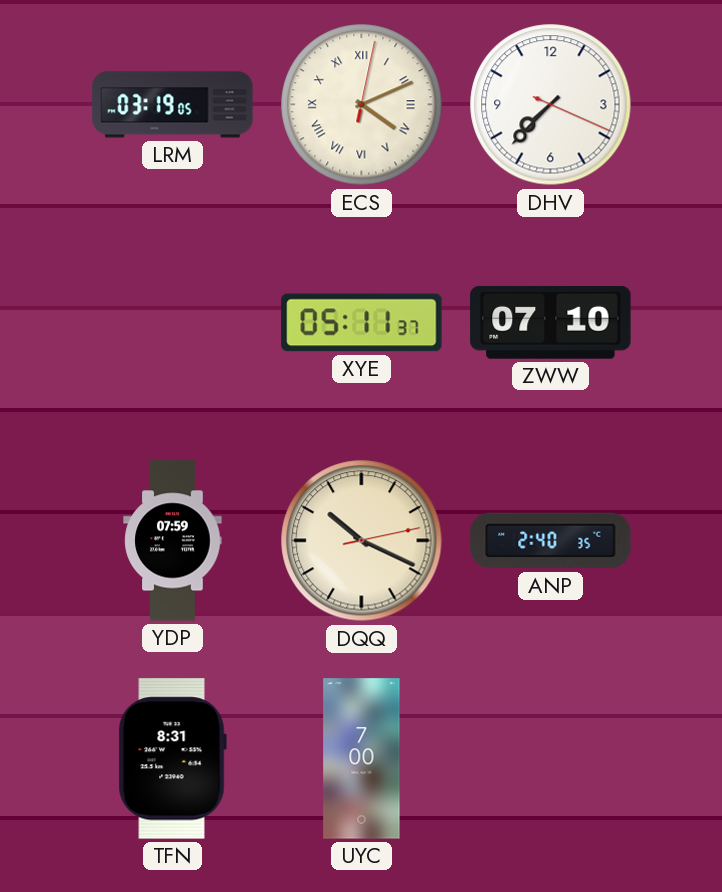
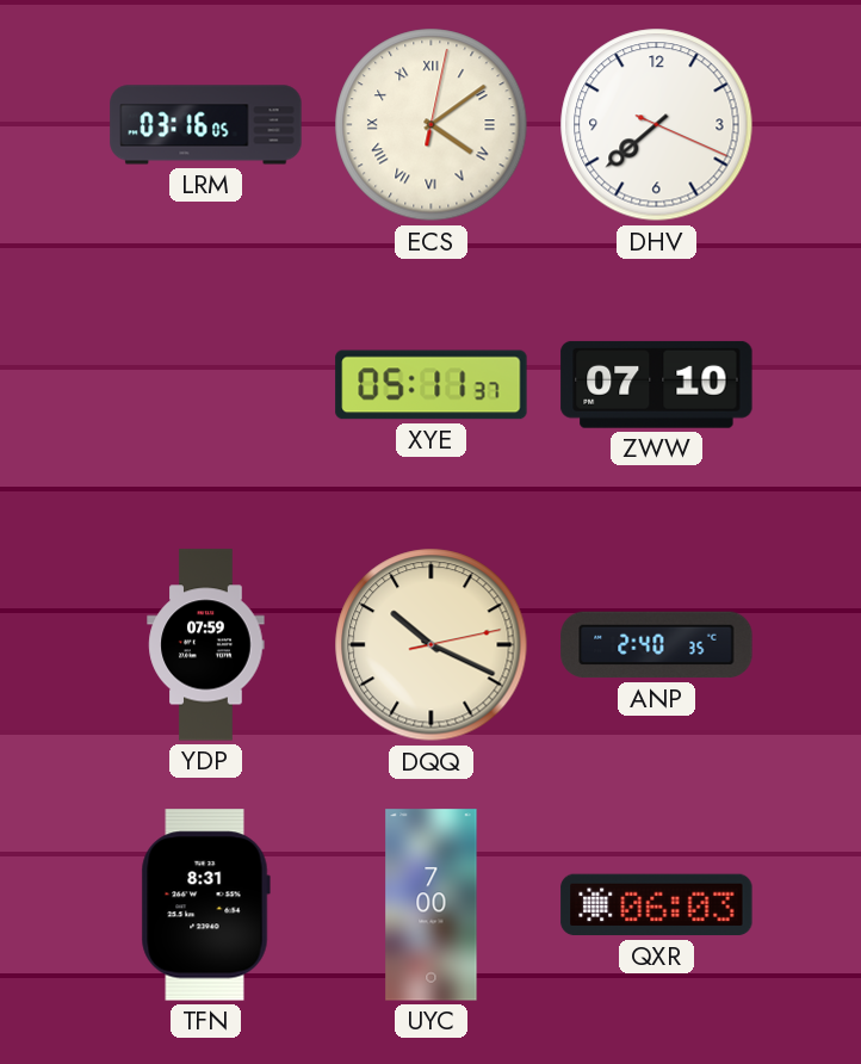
LRM: 03:19 -> 03:16
ECS: 4:11 -> 4:09
DHV: 7:37 -> 7:38
QXR: none -> 06:03
